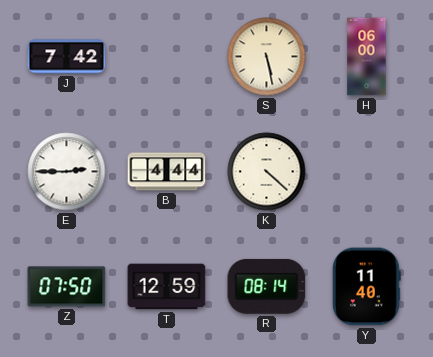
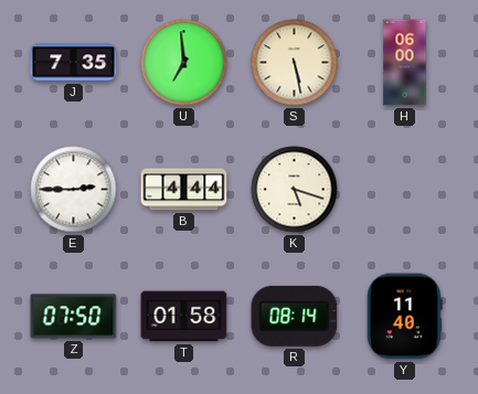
J: 7:42 -> 7:35
U: none -> 6:59
K: 4:22 -> 5:18
T: 12:59 -> 01:58
